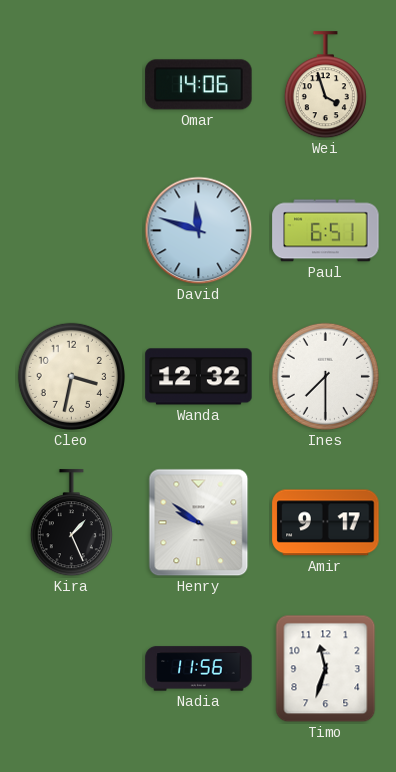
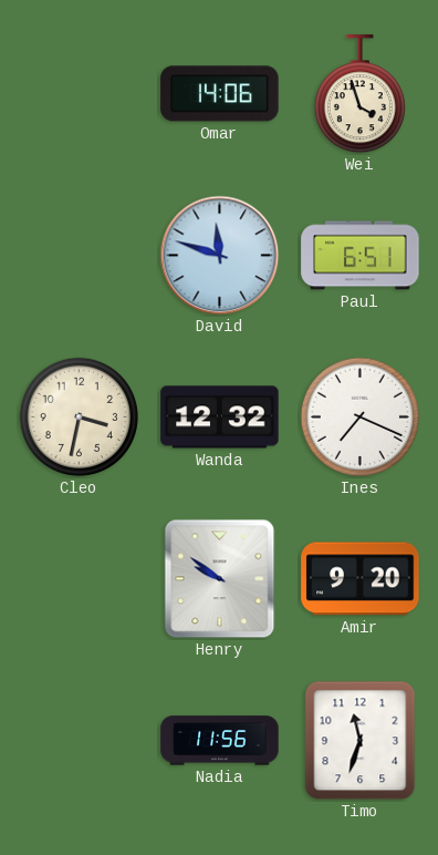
Ines: 7:30 -> 7:19
Kira: 1:26 -> none
Amir: 9:17 -> 9:20
